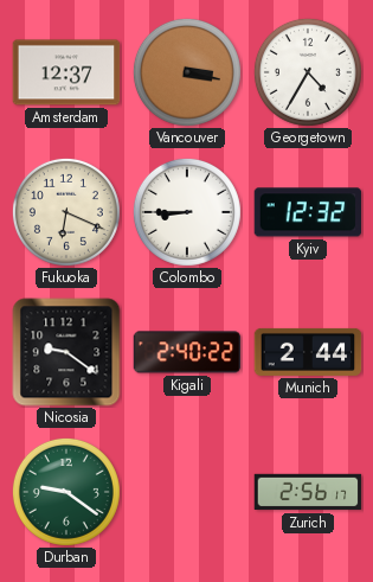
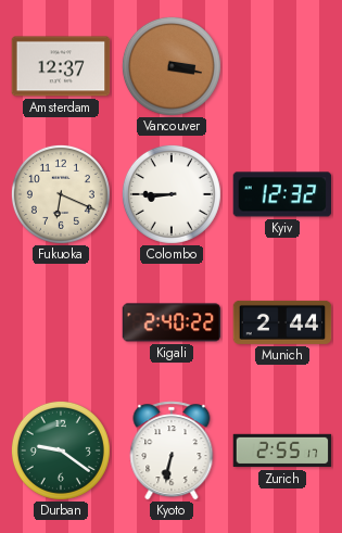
Georgetown: 4:35 -> none
Nicosia: 9:21 -> none
Kyoto: none -> 6:32
Zurich: 2:56 -> 2:55
